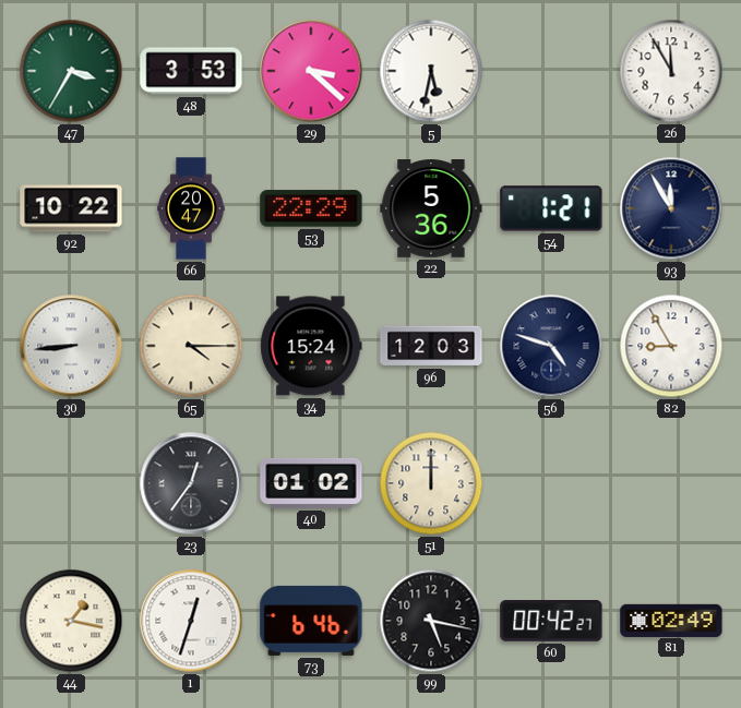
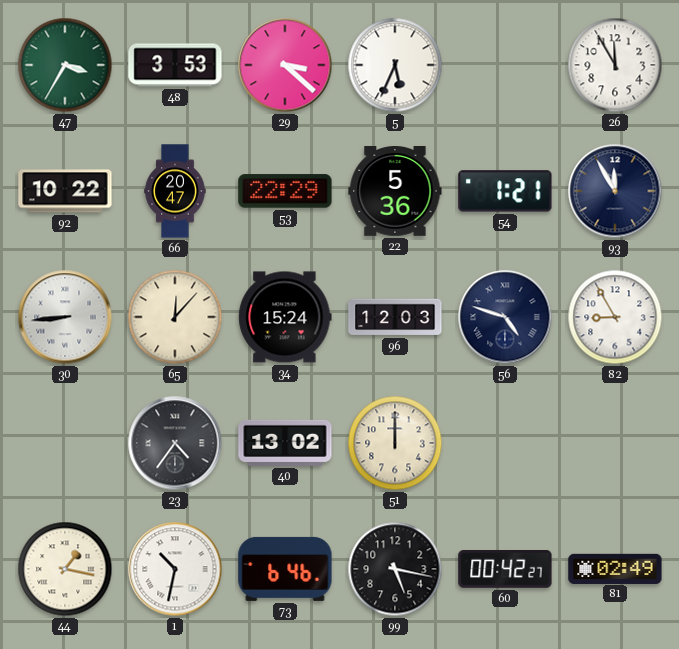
5: 5:32 -> 5:34
65: 4:15 -> 12:07
23: 12:36 -> 4:36
40: 01:02 -> 13:02
1: 12:33 -> 10:32
